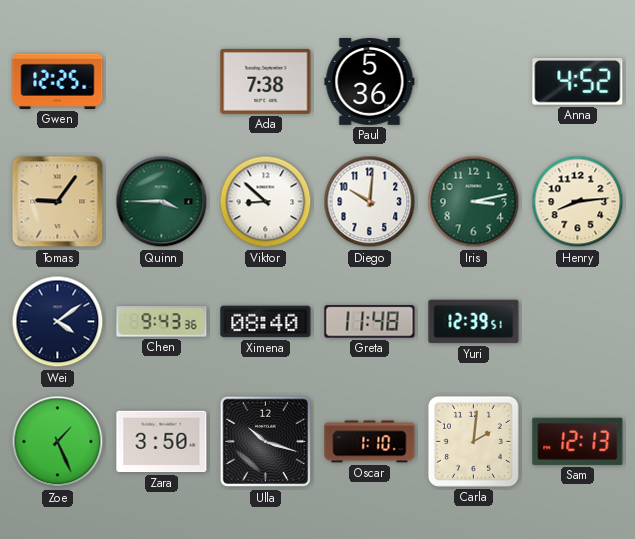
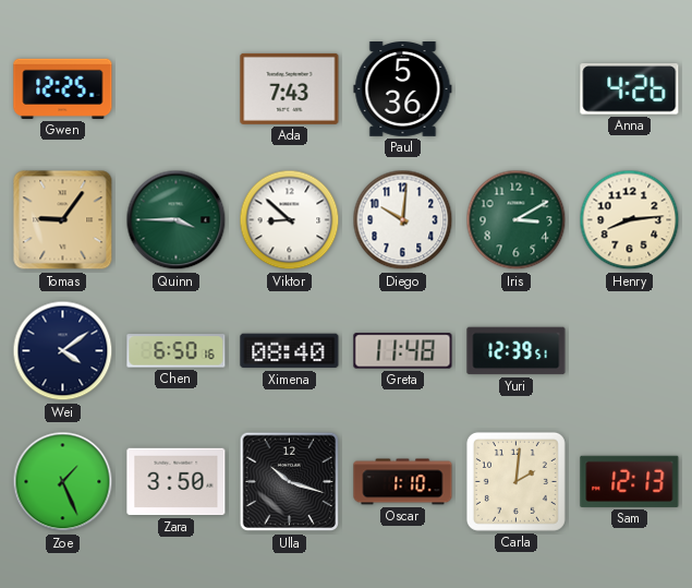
Ada: 7:38 -> 7:43
Anna: 4:52 -> 4:26
Iris: 3:13 -> 3:10
Chen: 9:43 -> 6:50
